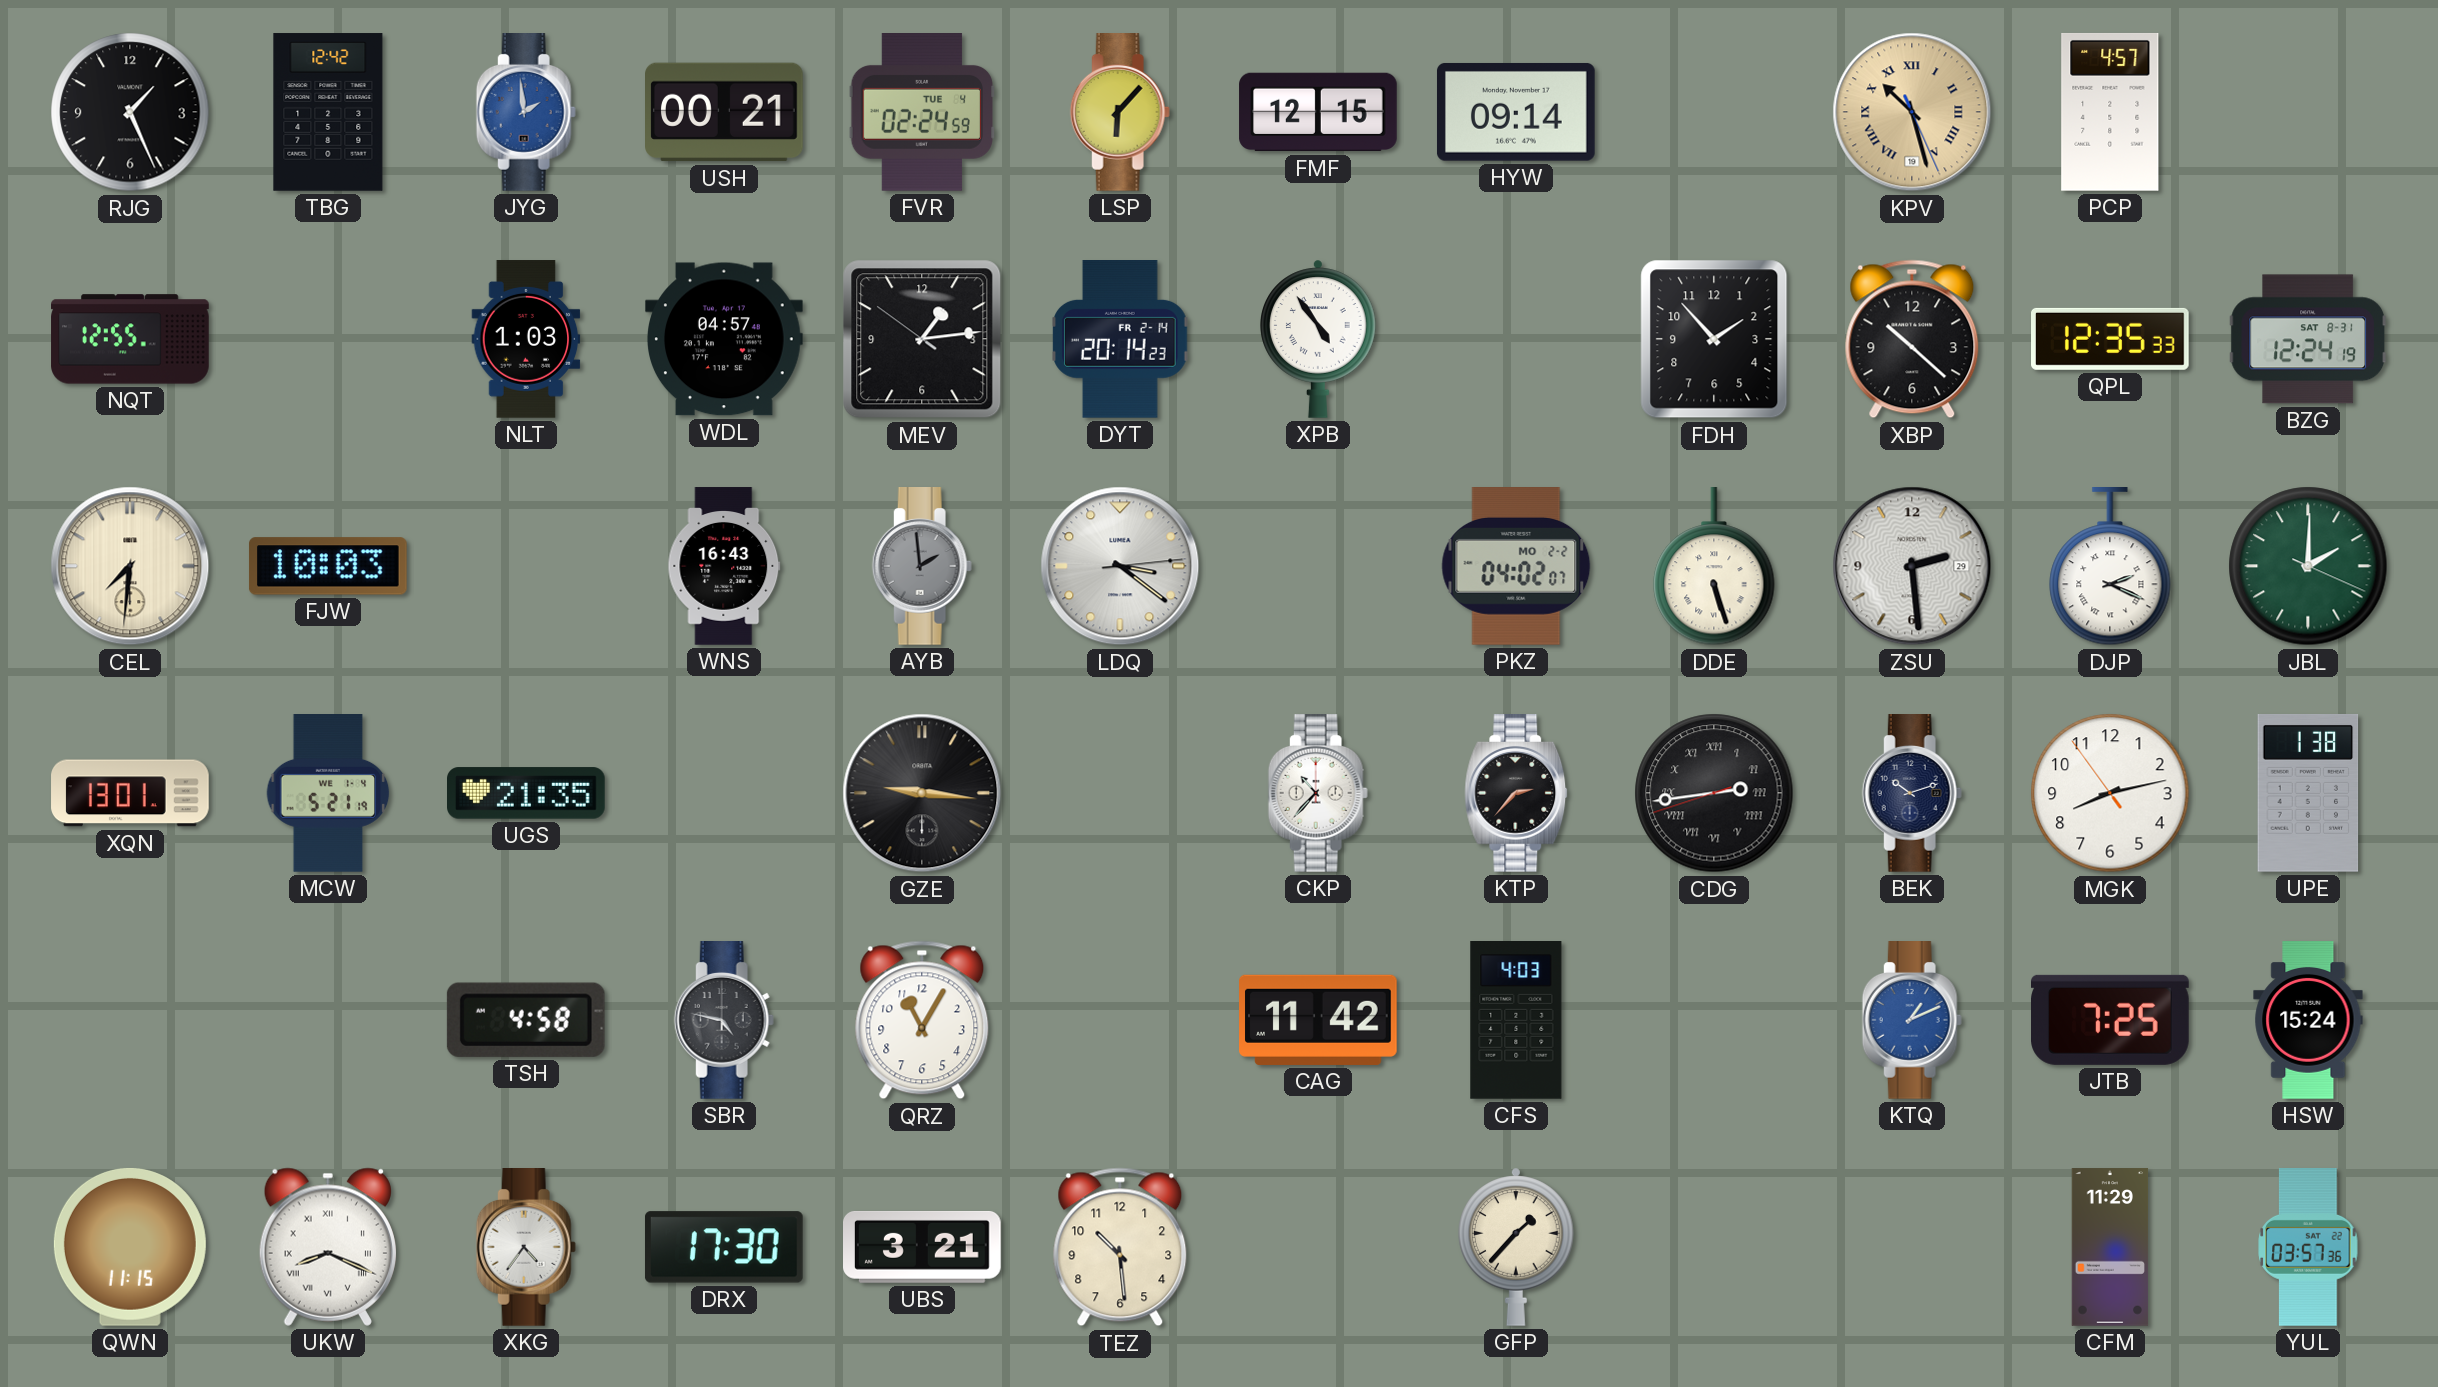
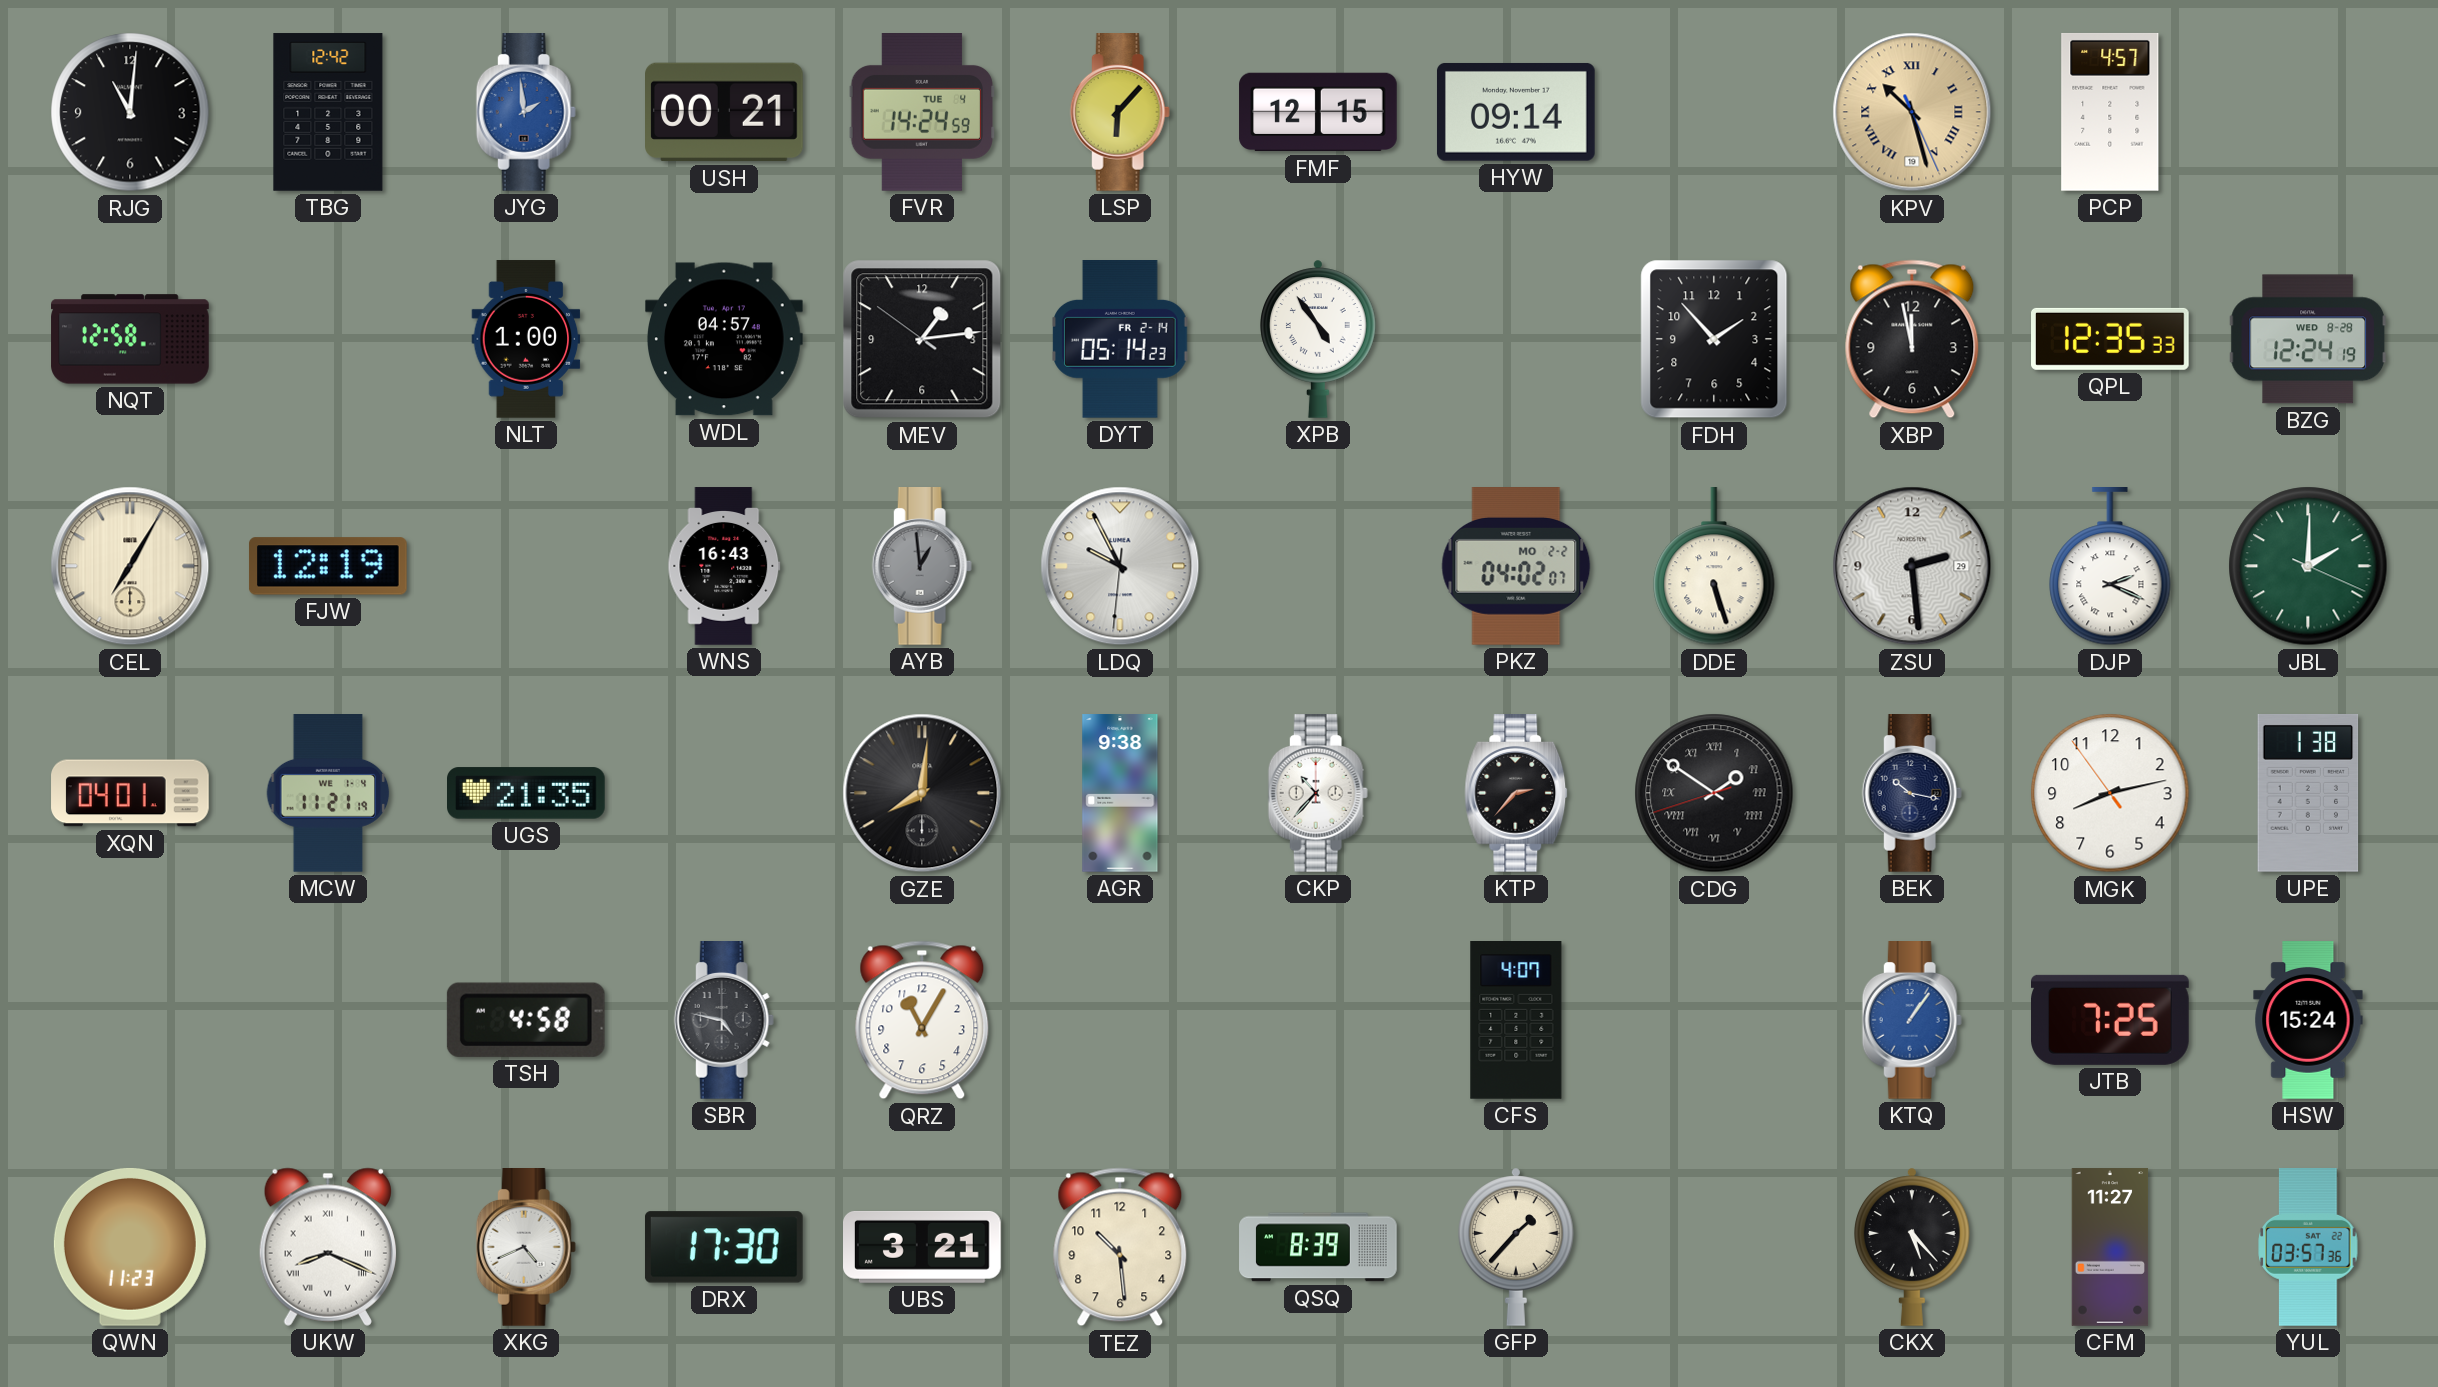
RJG: 1:26 -> 11:01
FVR: 02:24 -> 14:24
NQT: 12:55 -> 12:58
NLT: 1:03 -> 1:00
DYT: 20:14 -> 05:14
XBP: 10:22 -> 11:58
BZG date: SAT 8-31 -> WED 8-28
CEL: 7:31 -> 7:05
FJW: 10:03 -> 12:19
AYB: 1:59 -> 12:59
LDQ: 3:21 -> 9:55
XQN: 13:01 -> 04:01
MCW: 5:21 -> 11:21
GZE: 9:16 -> 8:01
AGR: none -> 9:38
CDG: 2:43 -> 1:50
BEK: 10:12 -> 10:17
CAG: 11:42 -> none
CFS: 4:03 -> 4:07
KTQ: 1:11 -> 1:06
QWN: 11:15 -> 11:23
XKG: 4:36 -> 4:41
QSQ: none -> 8:39
CKX: none -> 5:23
CFM: 11:29 -> 11:27
